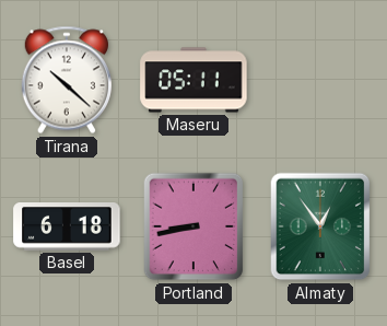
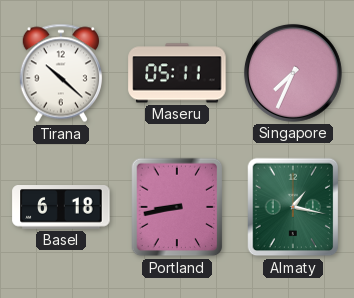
Singapore: none -> 7:34
Almaty: 12:54 -> 1:17
